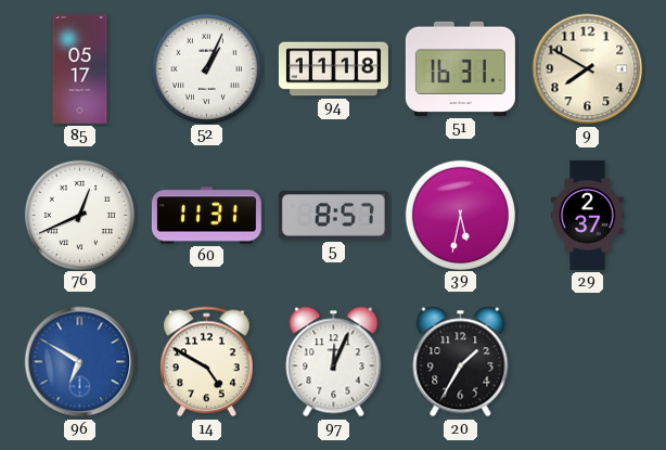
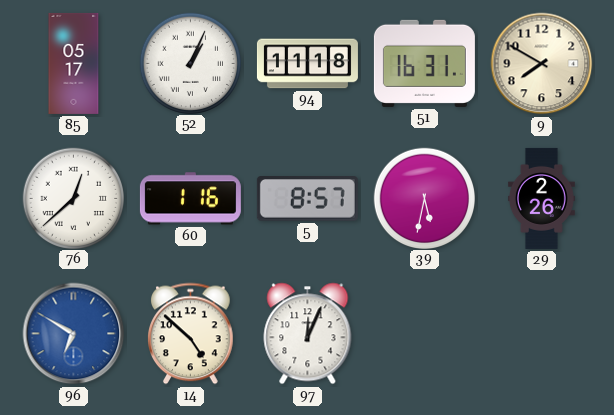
76: 12:41 -> 12:38
60: 11:31 -> 1:16
29: 2:37 -> 2:26
14: 4:50 -> 4:52
20: 1:35 -> none
